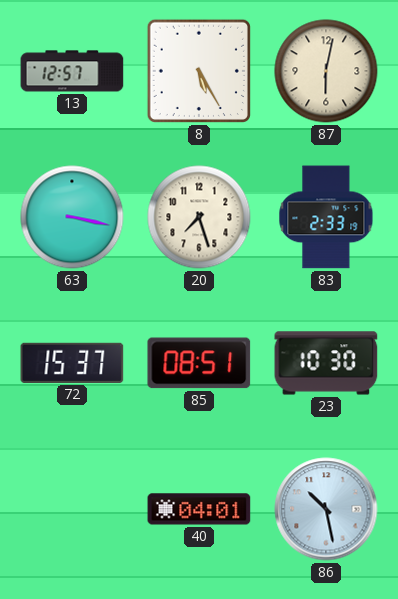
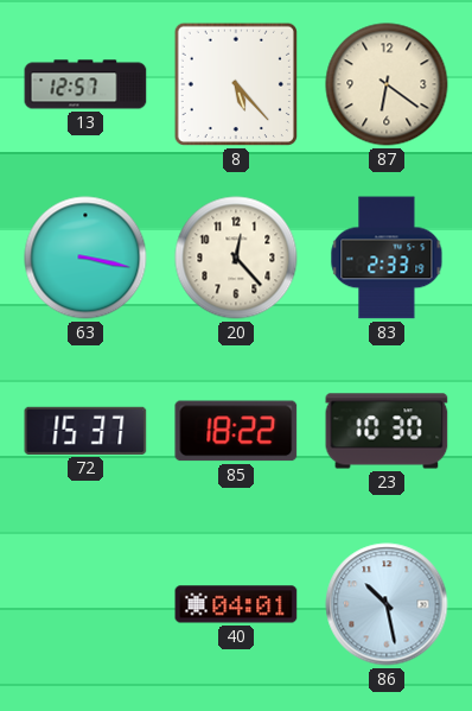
8: 5:25 -> 5:23
87: 6:02 -> 6:21
20: 7:27 -> 12:23
85: 08:51 -> 18:22
